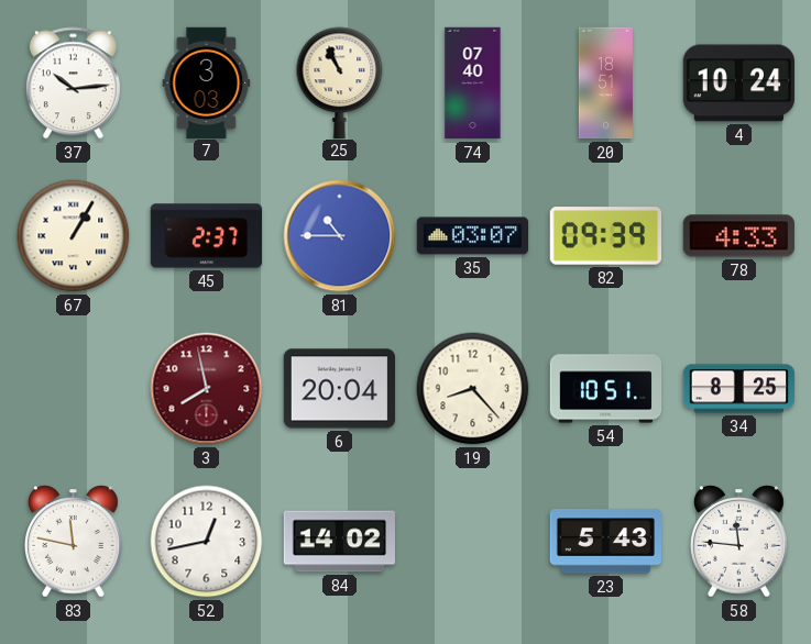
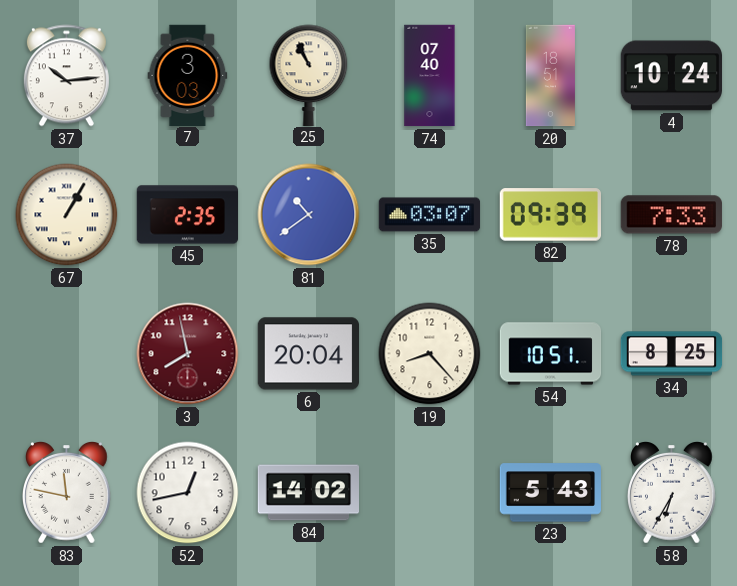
45: 2:37 -> 2:35
81: 10:45 -> 10:39
78: 4:33 -> 7:33
58: 11:46 -> 6:35
